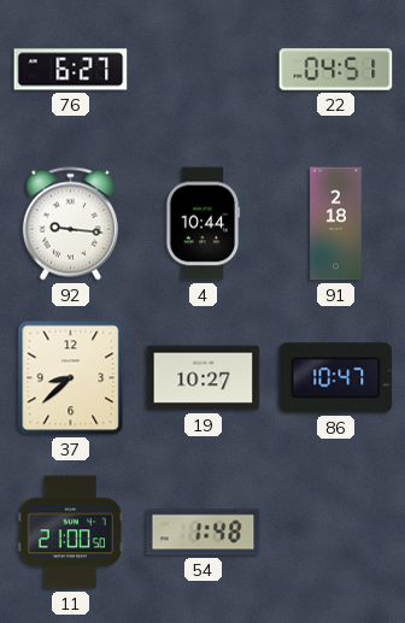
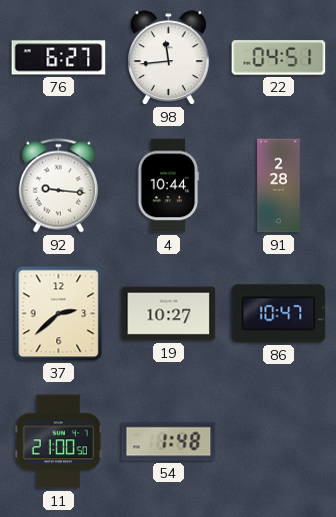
98: none -> 11:44
91: 2:18 -> 2:28
37: 8:38 -> 2:38
